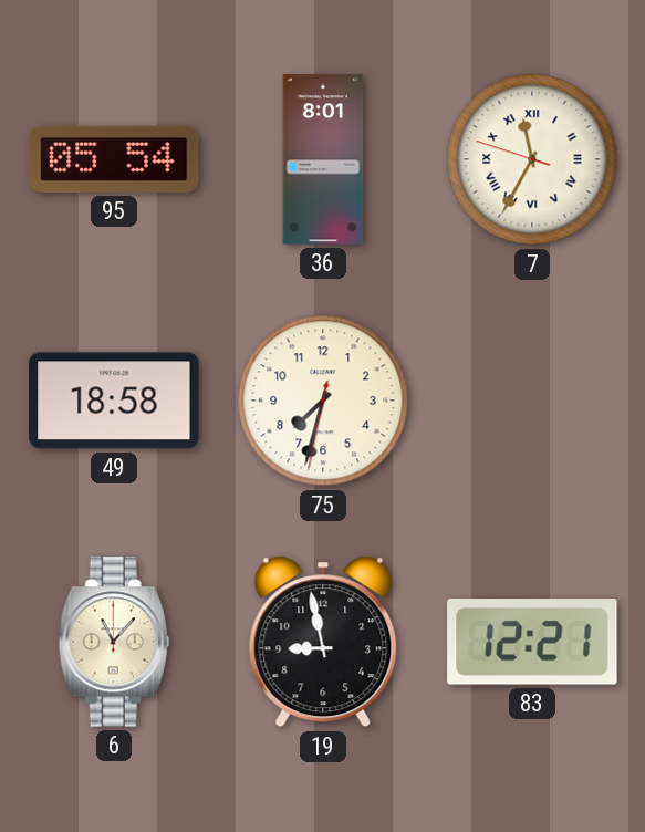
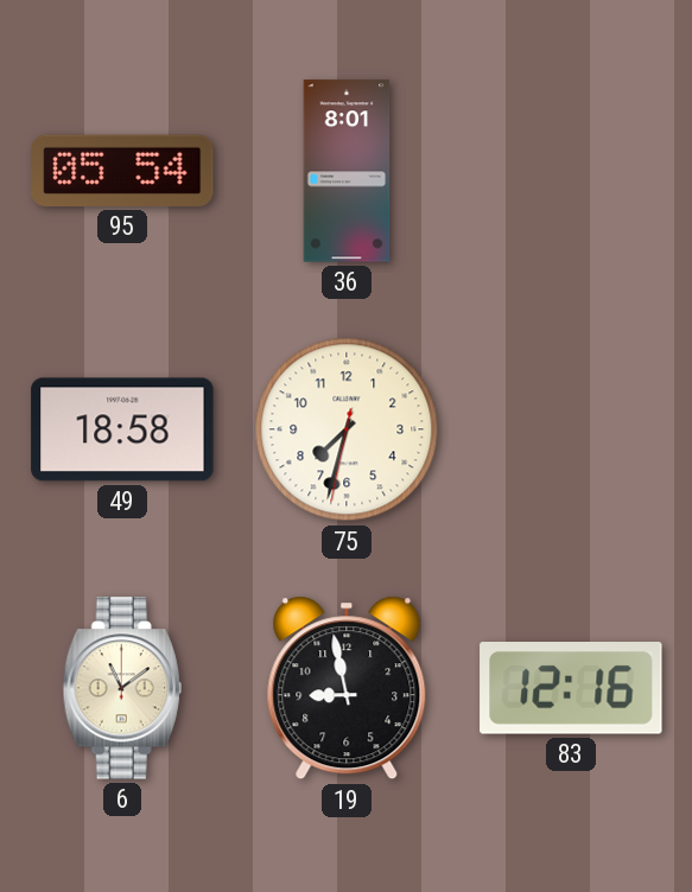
7: 11:34 -> none
6: 11:07 -> 11:09
83: 12:21 -> 12:16
